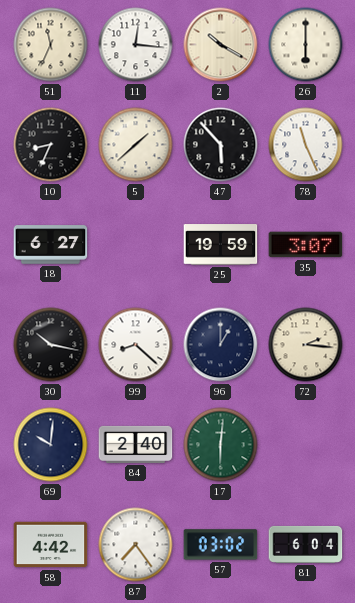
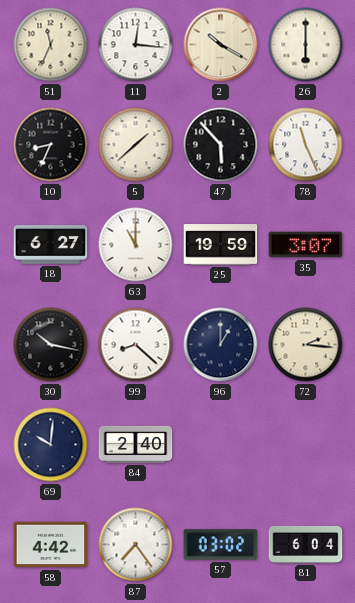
63: none -> 11:00
17: 6:01 -> none
